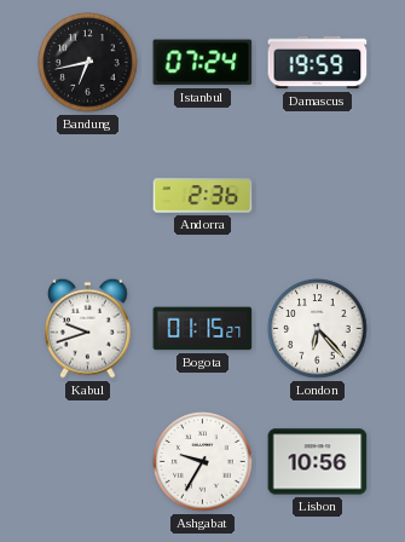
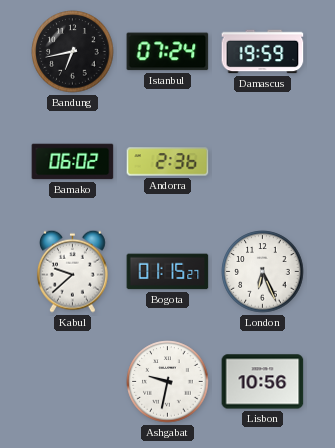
Bamako: none -> 06:02
Kabul: 9:42 -> 9:38
London: 6:23 -> 6:26
Ashgabat: 9:35 -> 9:32
